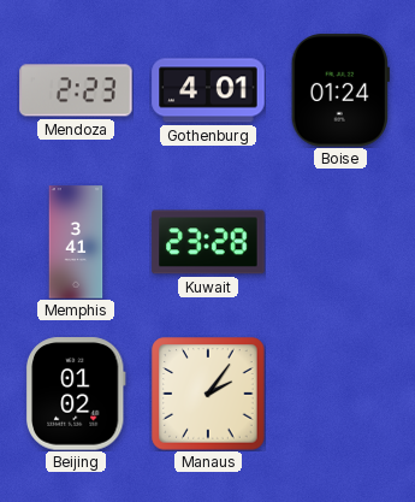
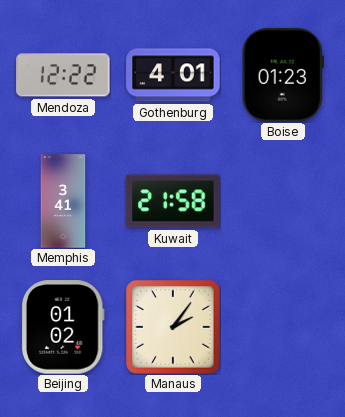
Mendoza: 2:23 -> 12:22
Boise: 01:24 -> 01:23
Kuwait: 23:28 -> 21:58
